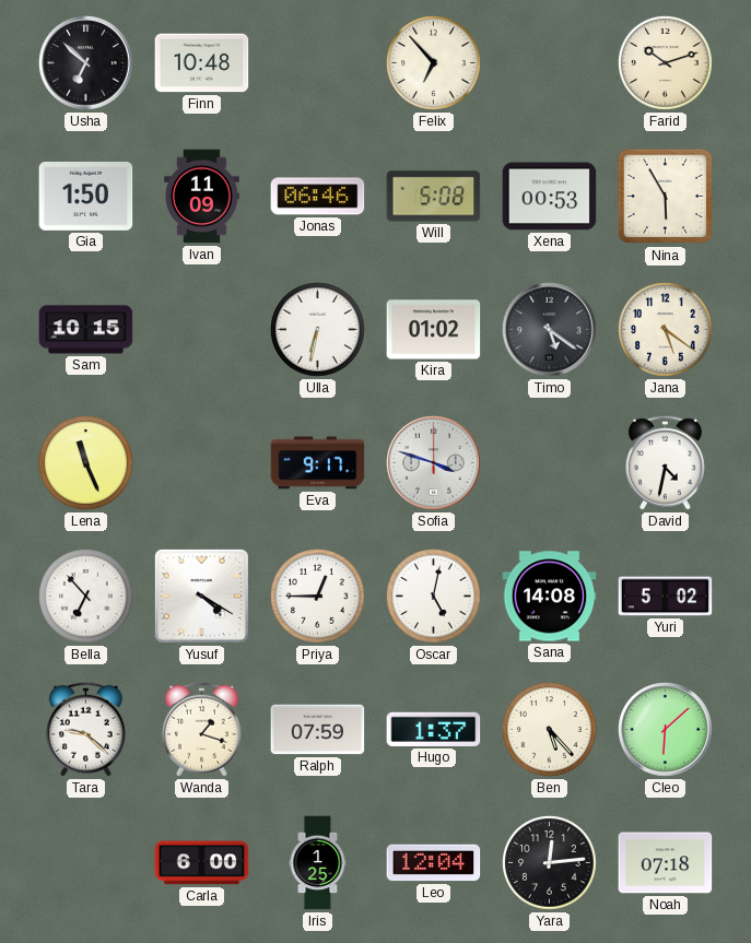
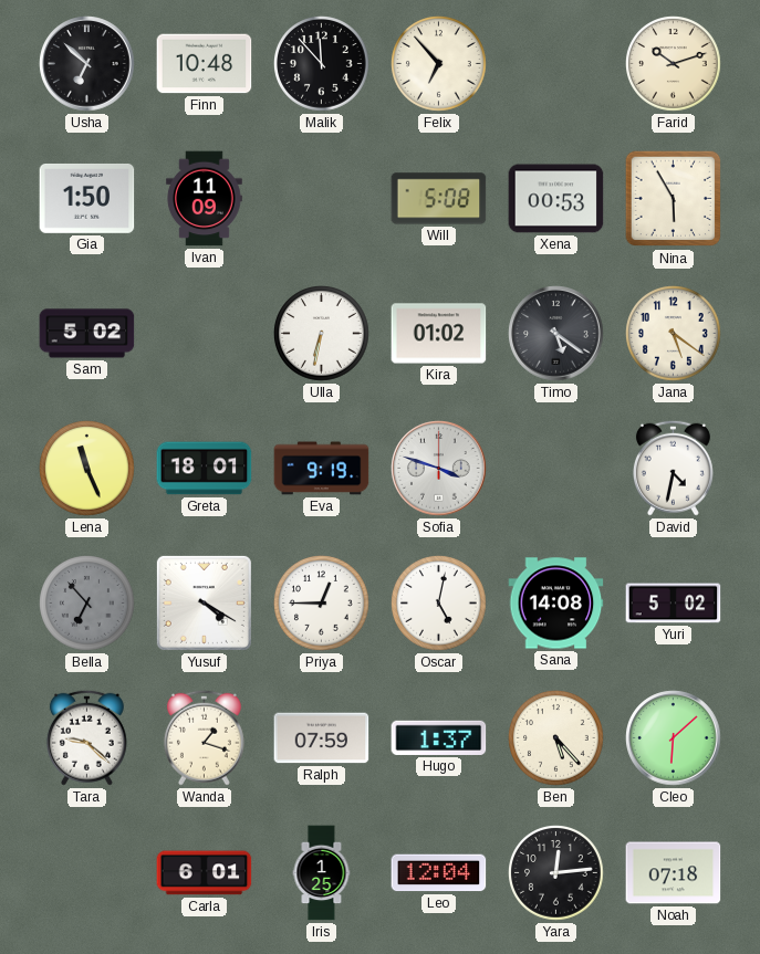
Malik: none -> 11:53
Jonas: 06:46 -> none
Sam: 10:15 -> 5:02
Greta: none -> 18:01
Eva: 9:17 -> 9:19
Bella dial: white -> grey
Carla: 6:00 -> 6:01
